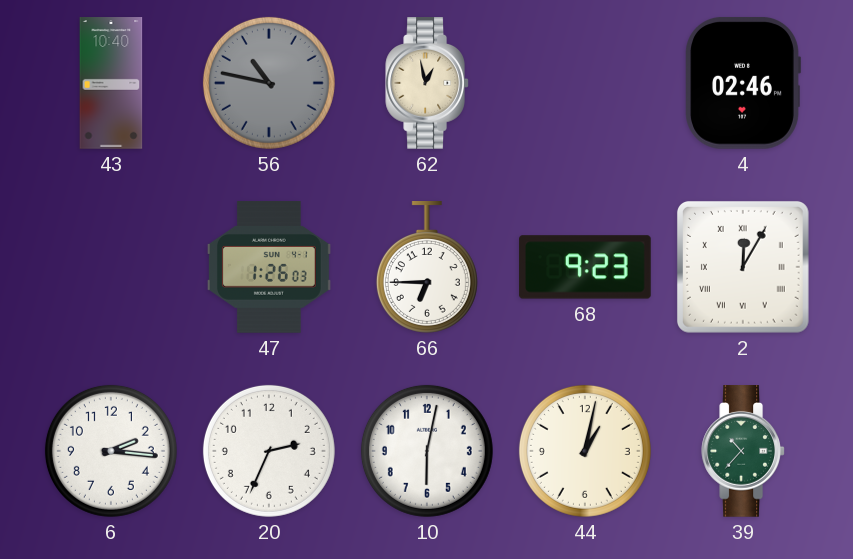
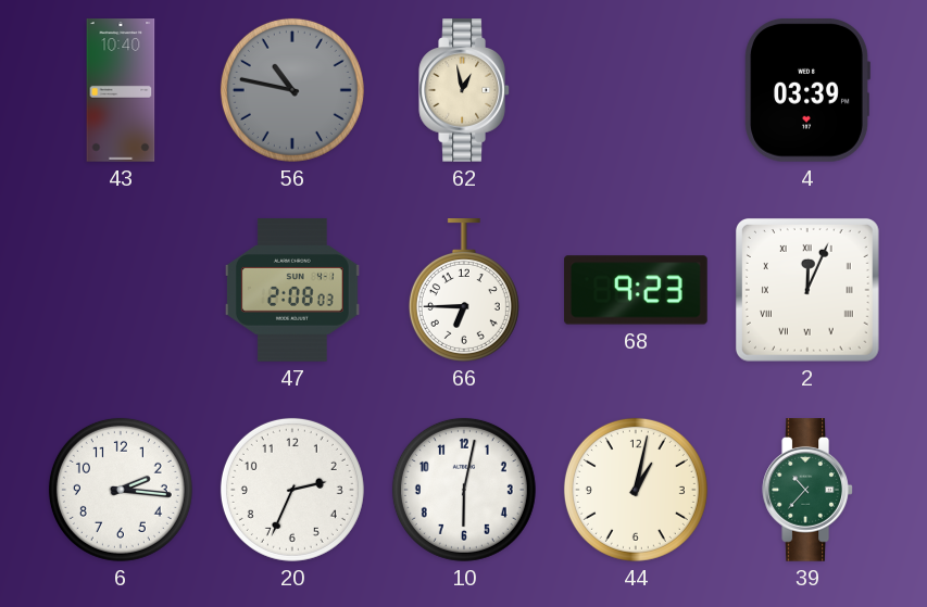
4: 02:46 -> 03:39
47: 1:26 -> 2:08
2: 12:05 -> 12:04
